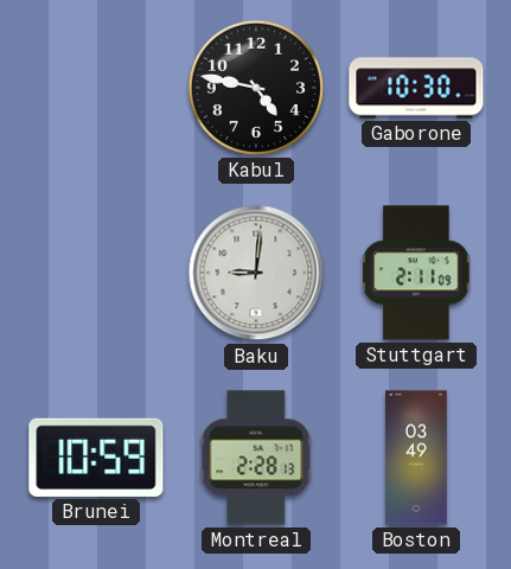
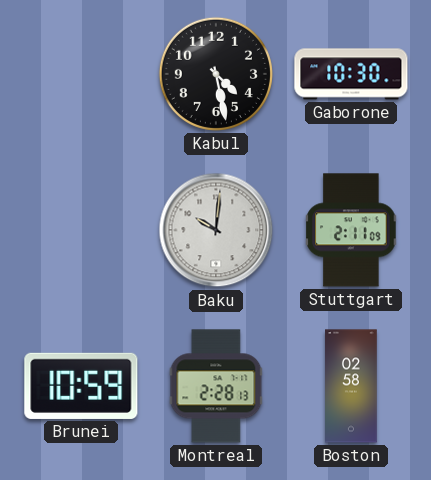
Kabul: 4:47 -> 4:28
Baku: 9:01 -> 10:01
Boston: 03:49 -> 02:58
